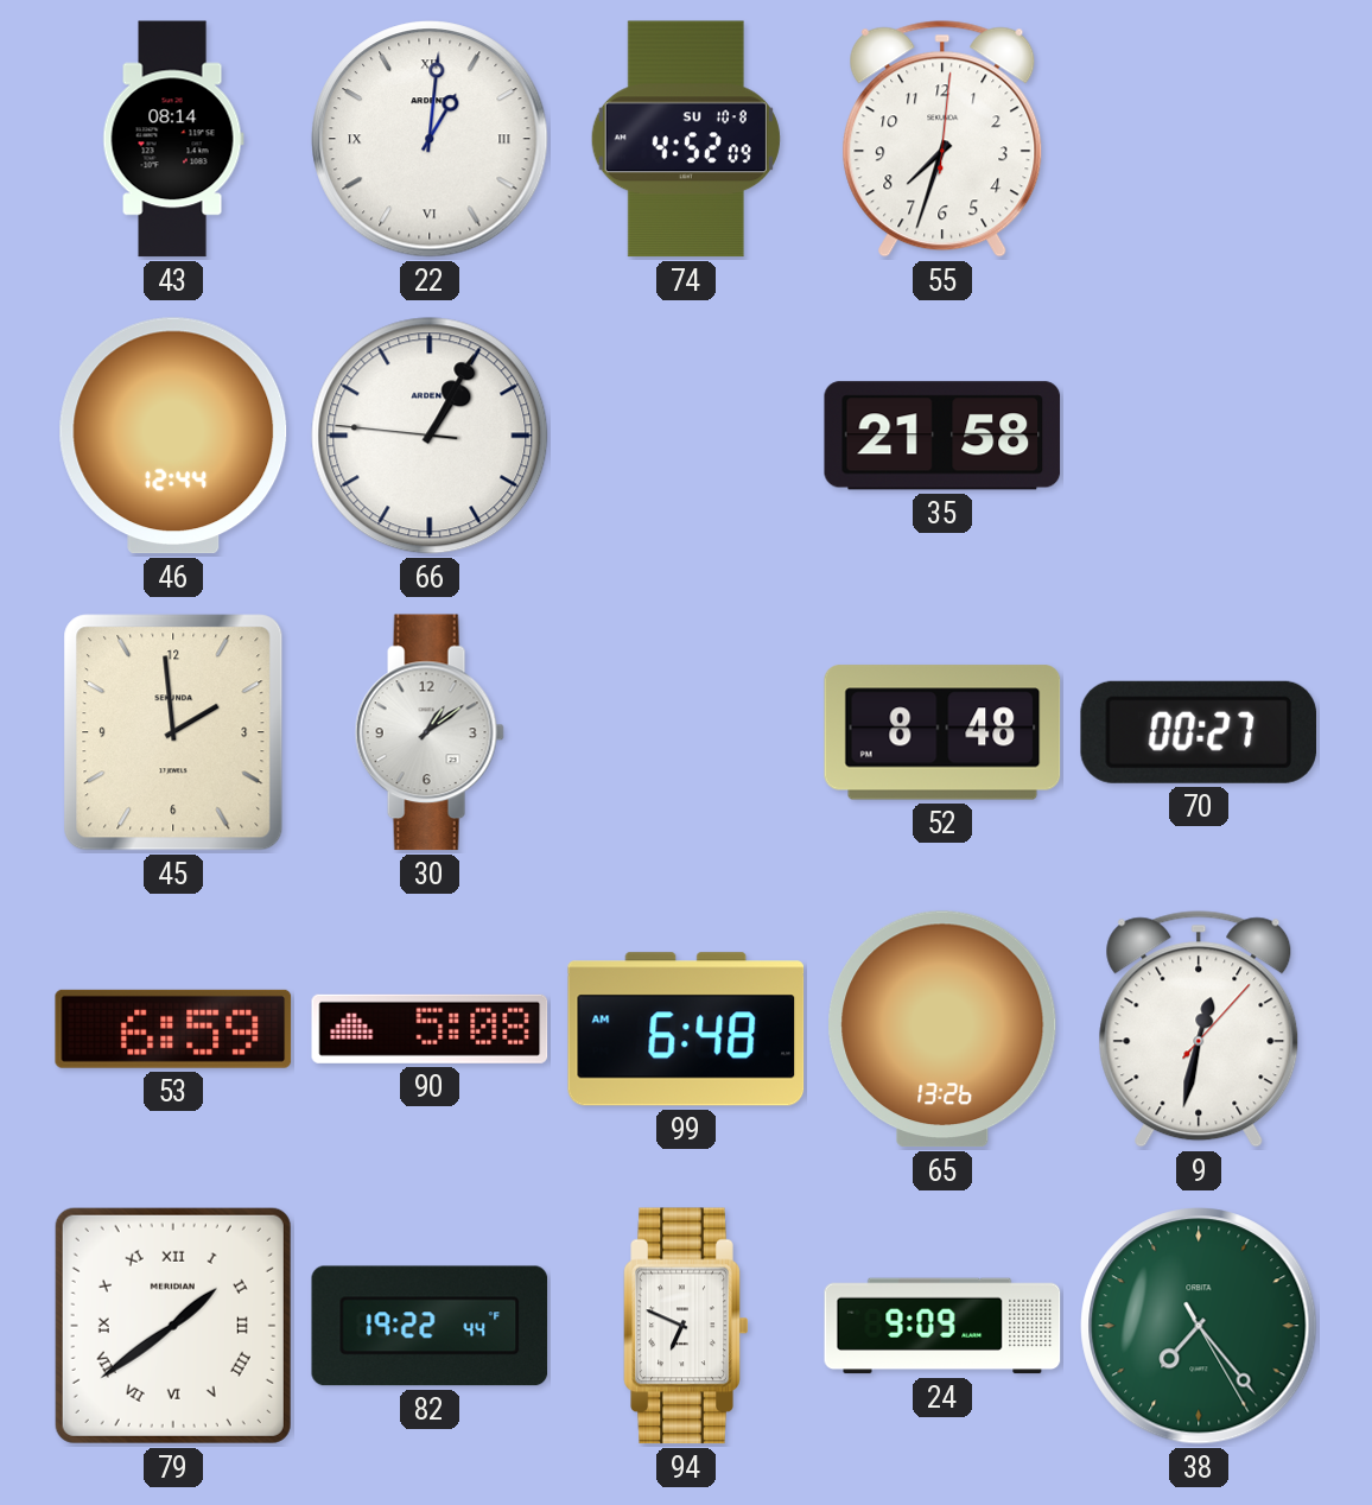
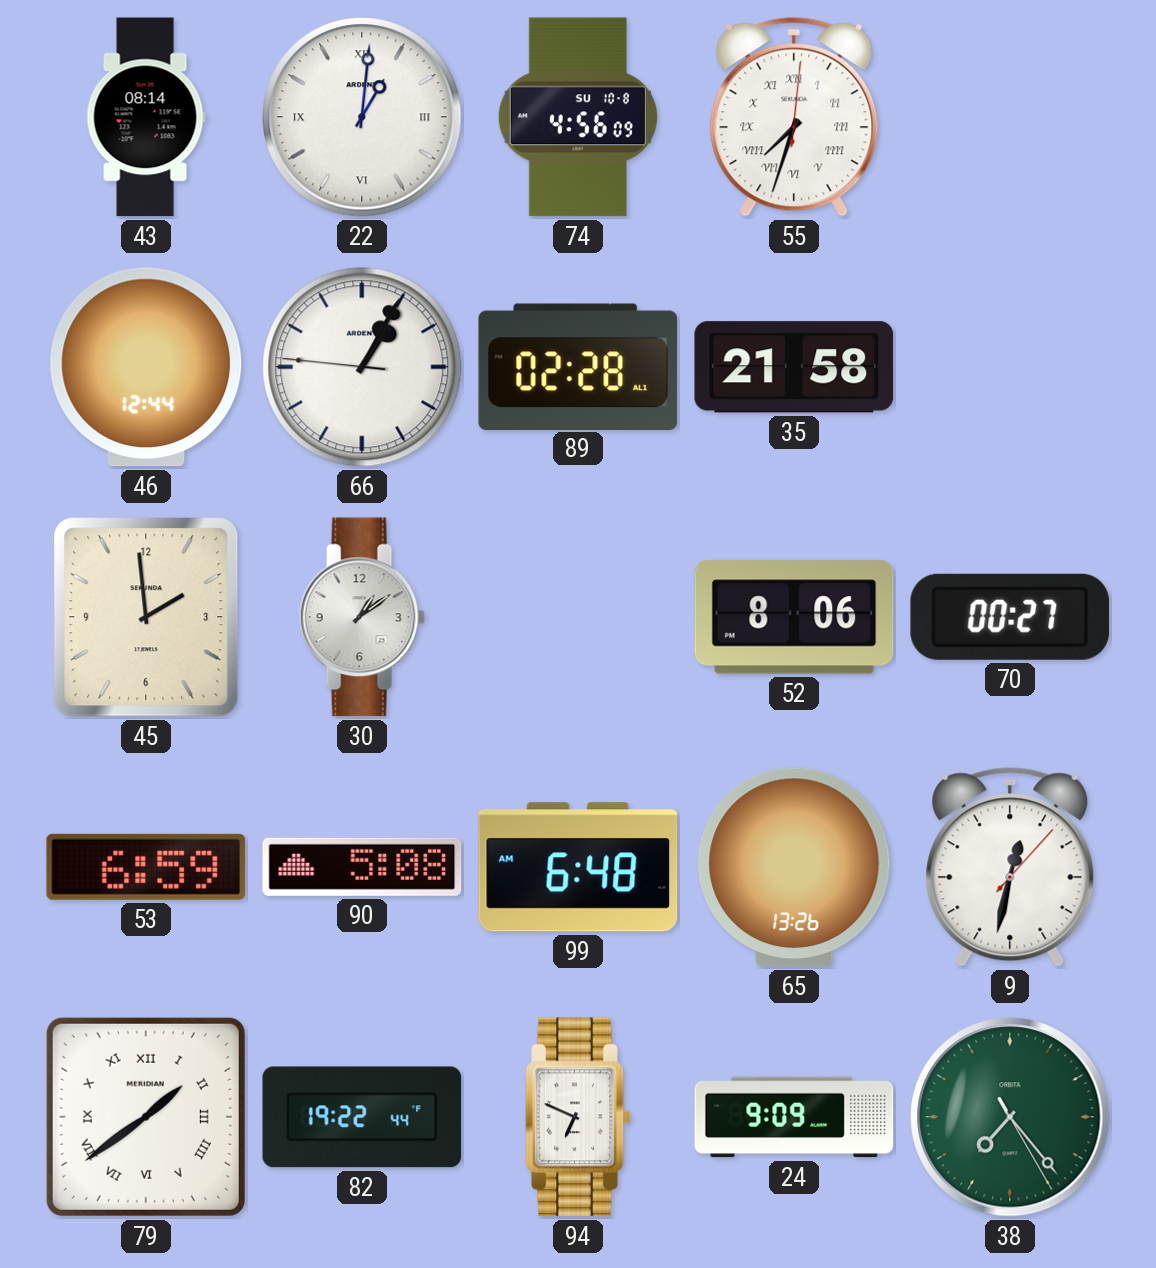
74: 4:52 -> 4:56
55 numerals: Arabic -> Roman
89: none -> 02:28
52: 8:48 -> 8:06
